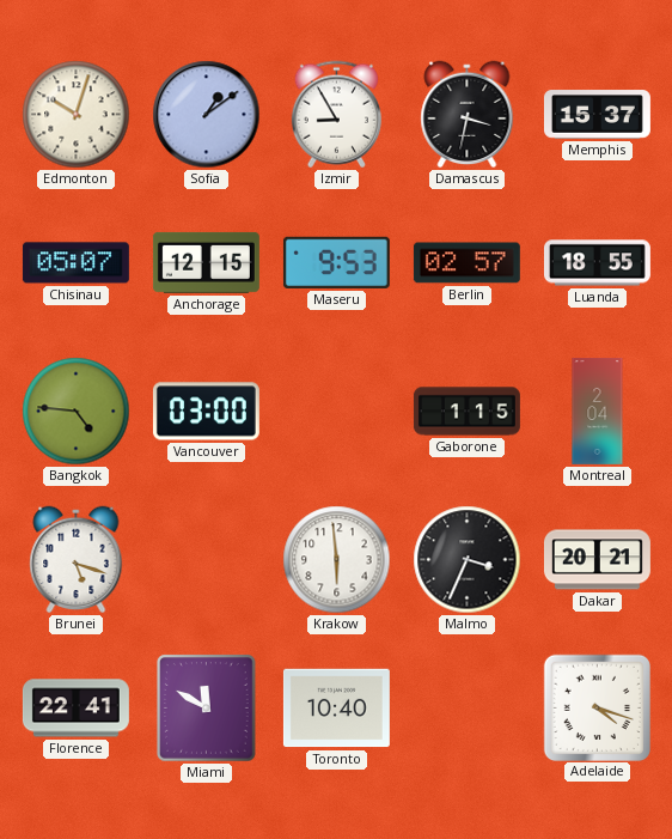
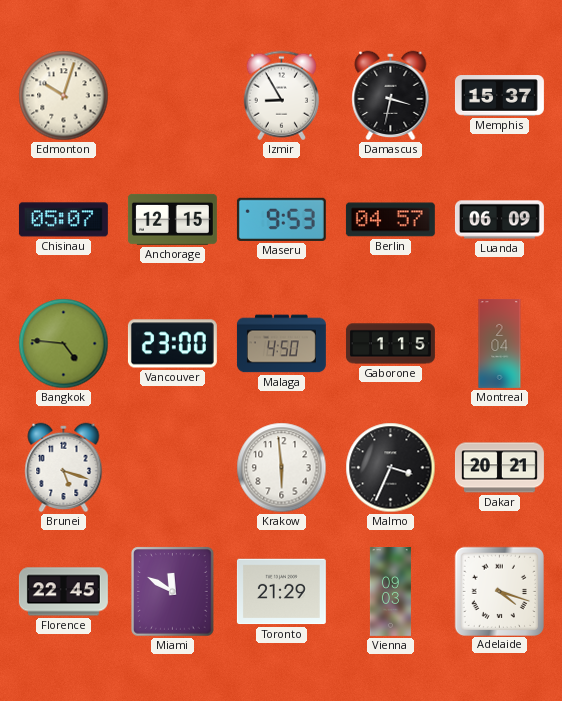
Sofia: 1:09 -> none
Berlin: 02:57 -> 04:57
Luanda: 18:55 -> 06:09
Vancouver: 03:00 -> 23:00
Malaga: none -> 4:50
Florence: 22:41 -> 22:45
Toronto: 10:40 -> 21:29
Vienna: none -> 09:03
